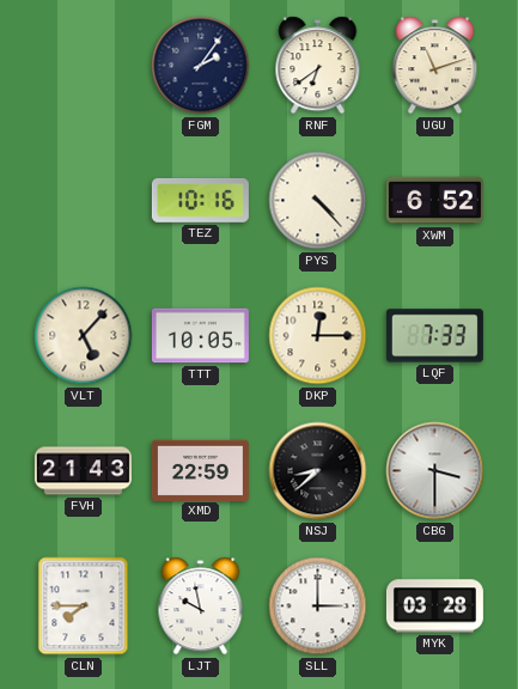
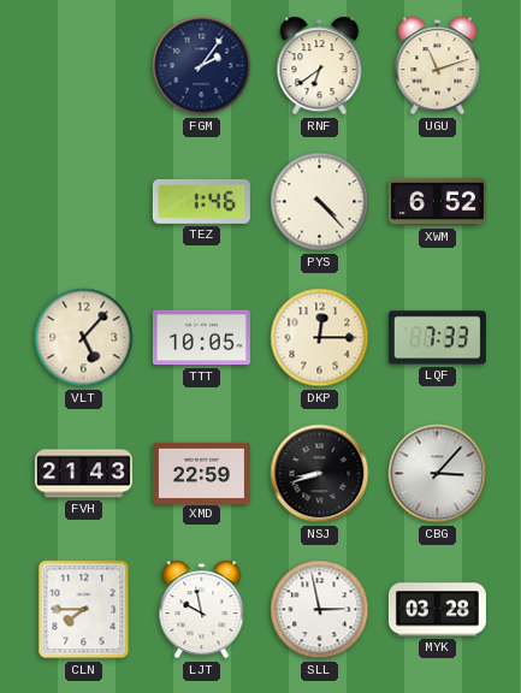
TEZ: 10:16 -> 1:46
NSJ: 8:38 -> 8:42
CBG: 3:30 -> 3:07
SLL: 3:00 -> 2:58
